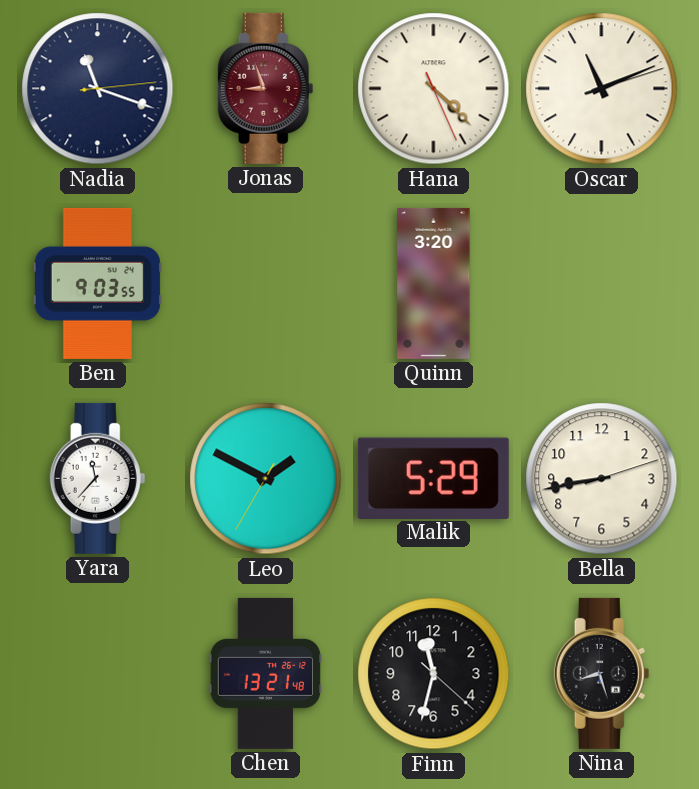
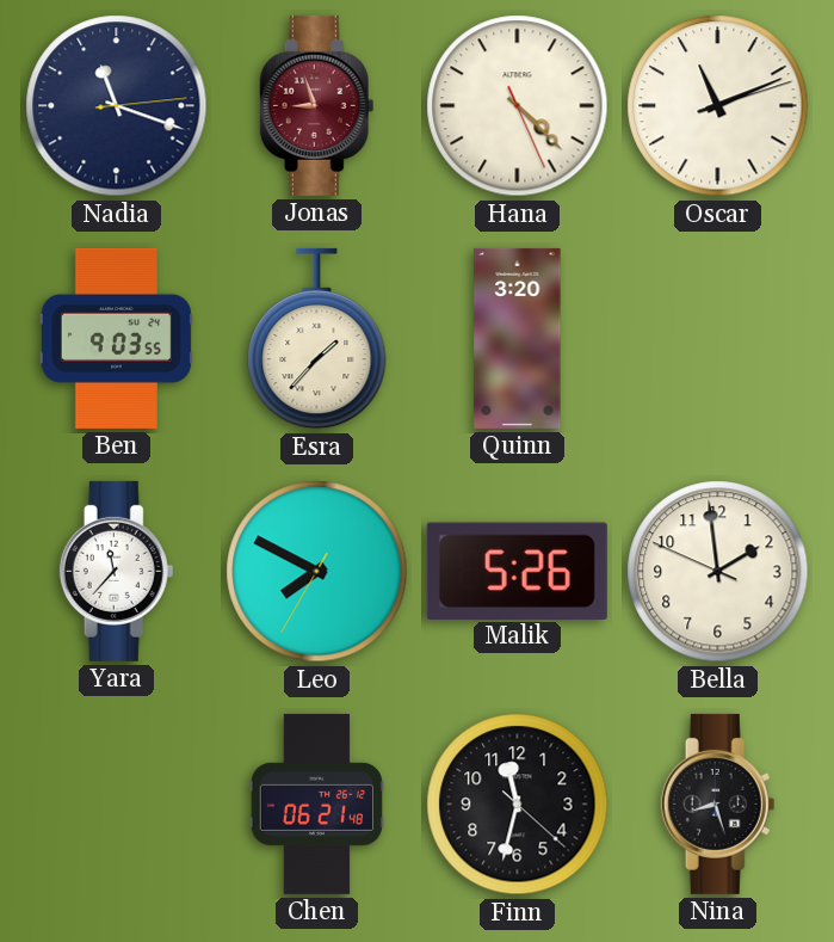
Esra: none -> 1:37
Leo: 1:49 -> 7:49
Malik: 5:29 -> 5:26
Bella: 8:43 -> 1:58
Chen: 13:21 -> 06:21
